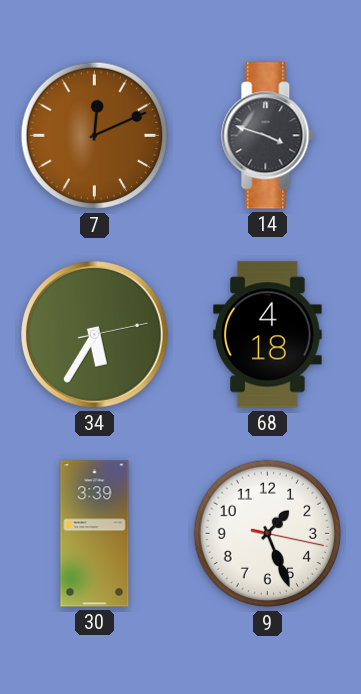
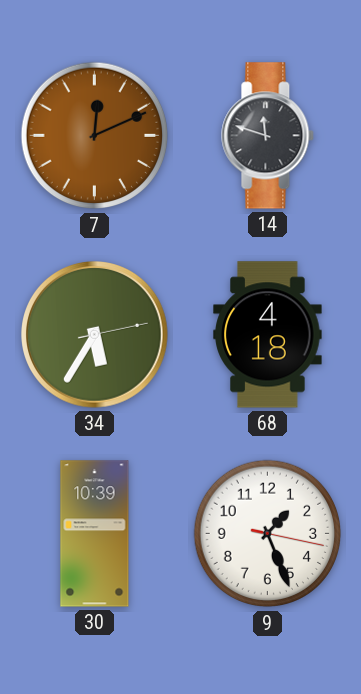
14: 3:48 -> 11:48
30: 3:39 -> 10:39
